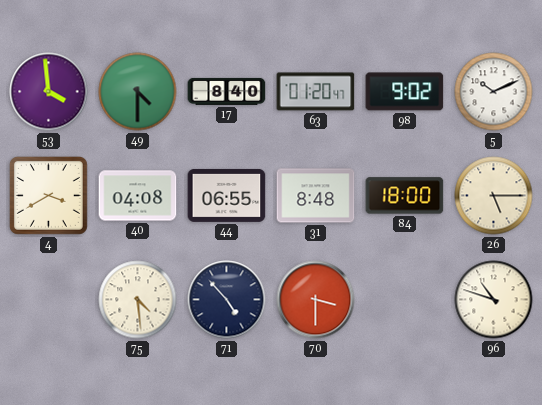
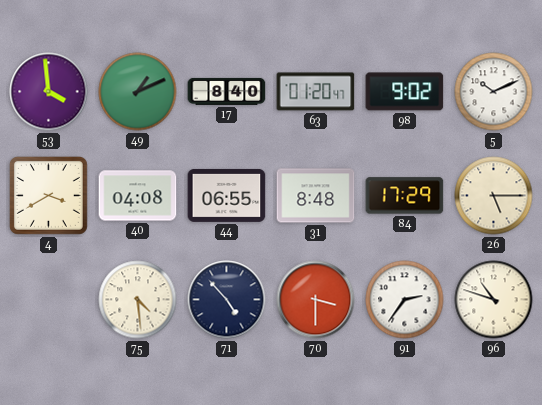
49: 4:30 -> 1:11
84: 18:00 -> 17:29
91: none -> 2:36
